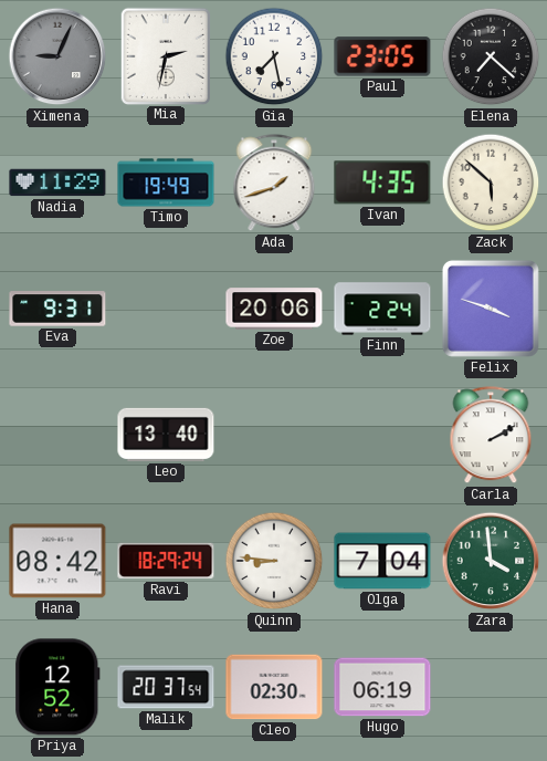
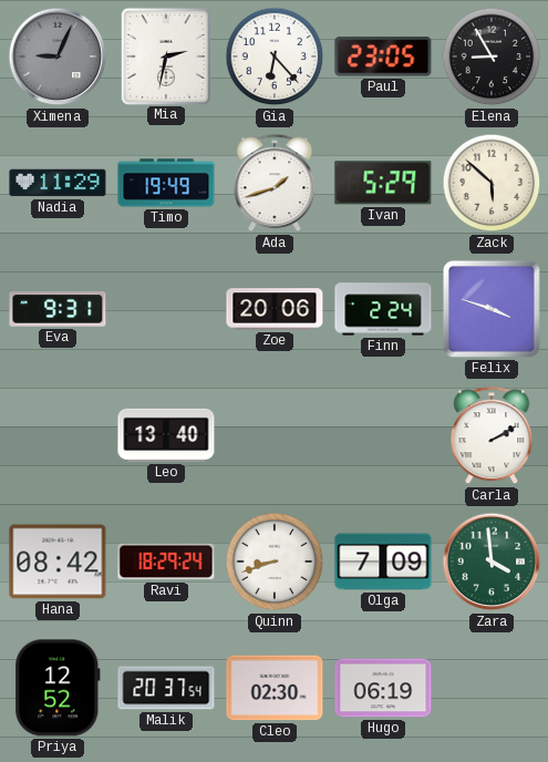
Gia: 7:28 -> 6:23
Elena: 7:22 -> 8:55
Ivan: 4:35 -> 5:29
Quinn: 8:46 -> 8:42
Olga: 7:04 -> 7:09
